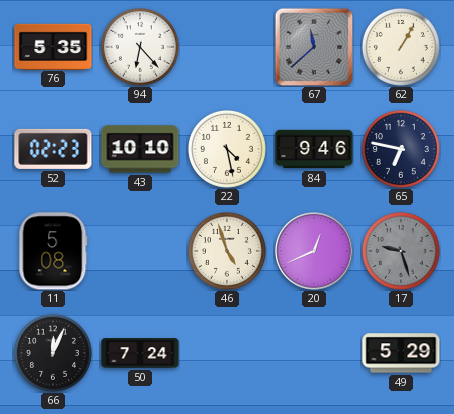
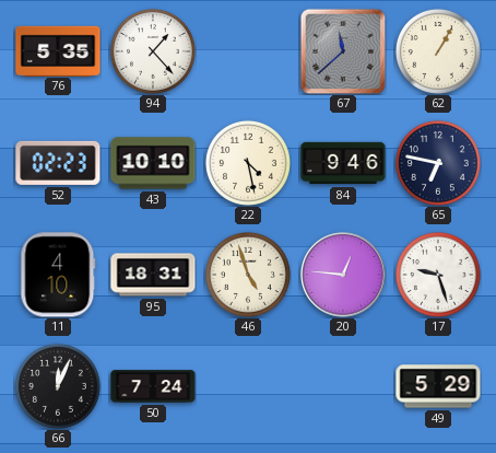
94: 6:23 -> 1:23
11: 5:08 -> 4:10
95: none -> 18:31
20: 12:41 -> 12:46
17 dial: grey -> white
